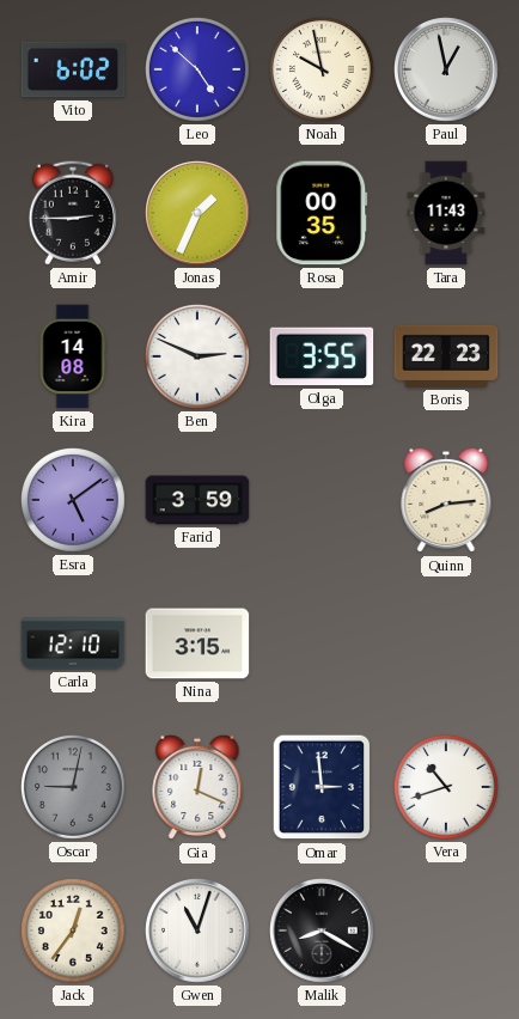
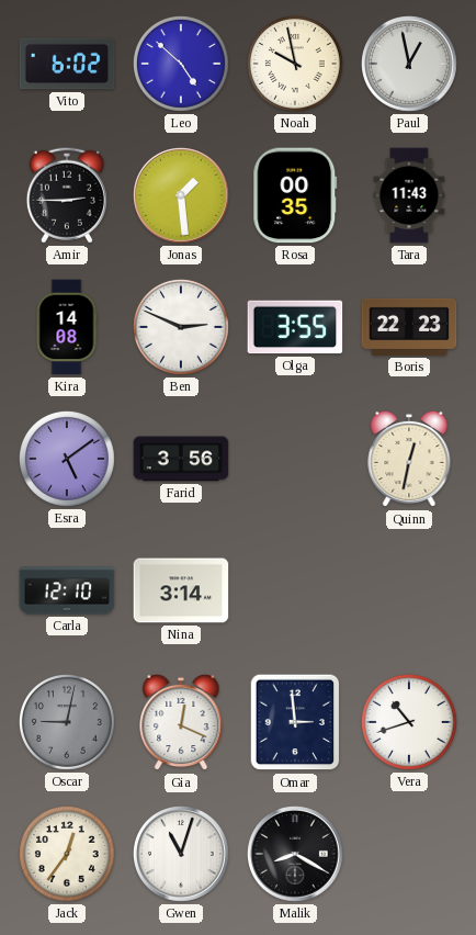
Jonas: 1:34 -> 1:29
Farid: 3:59 -> 3:56
Quinn: 8:14 -> 12:32
Nina: 3:15 -> 3:14
